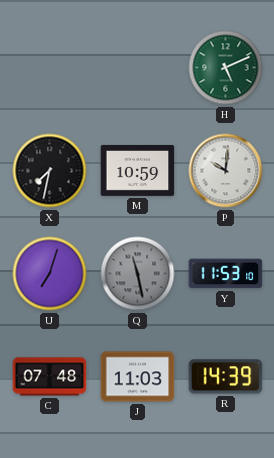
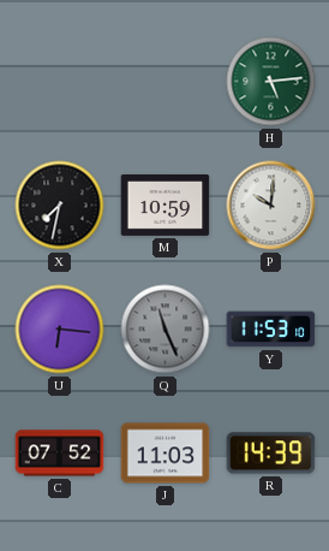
H: 5:11 -> 5:14
U: 7:03 -> 6:16
Q: 11:28 -> 11:26
C: 07:48 -> 07:52
